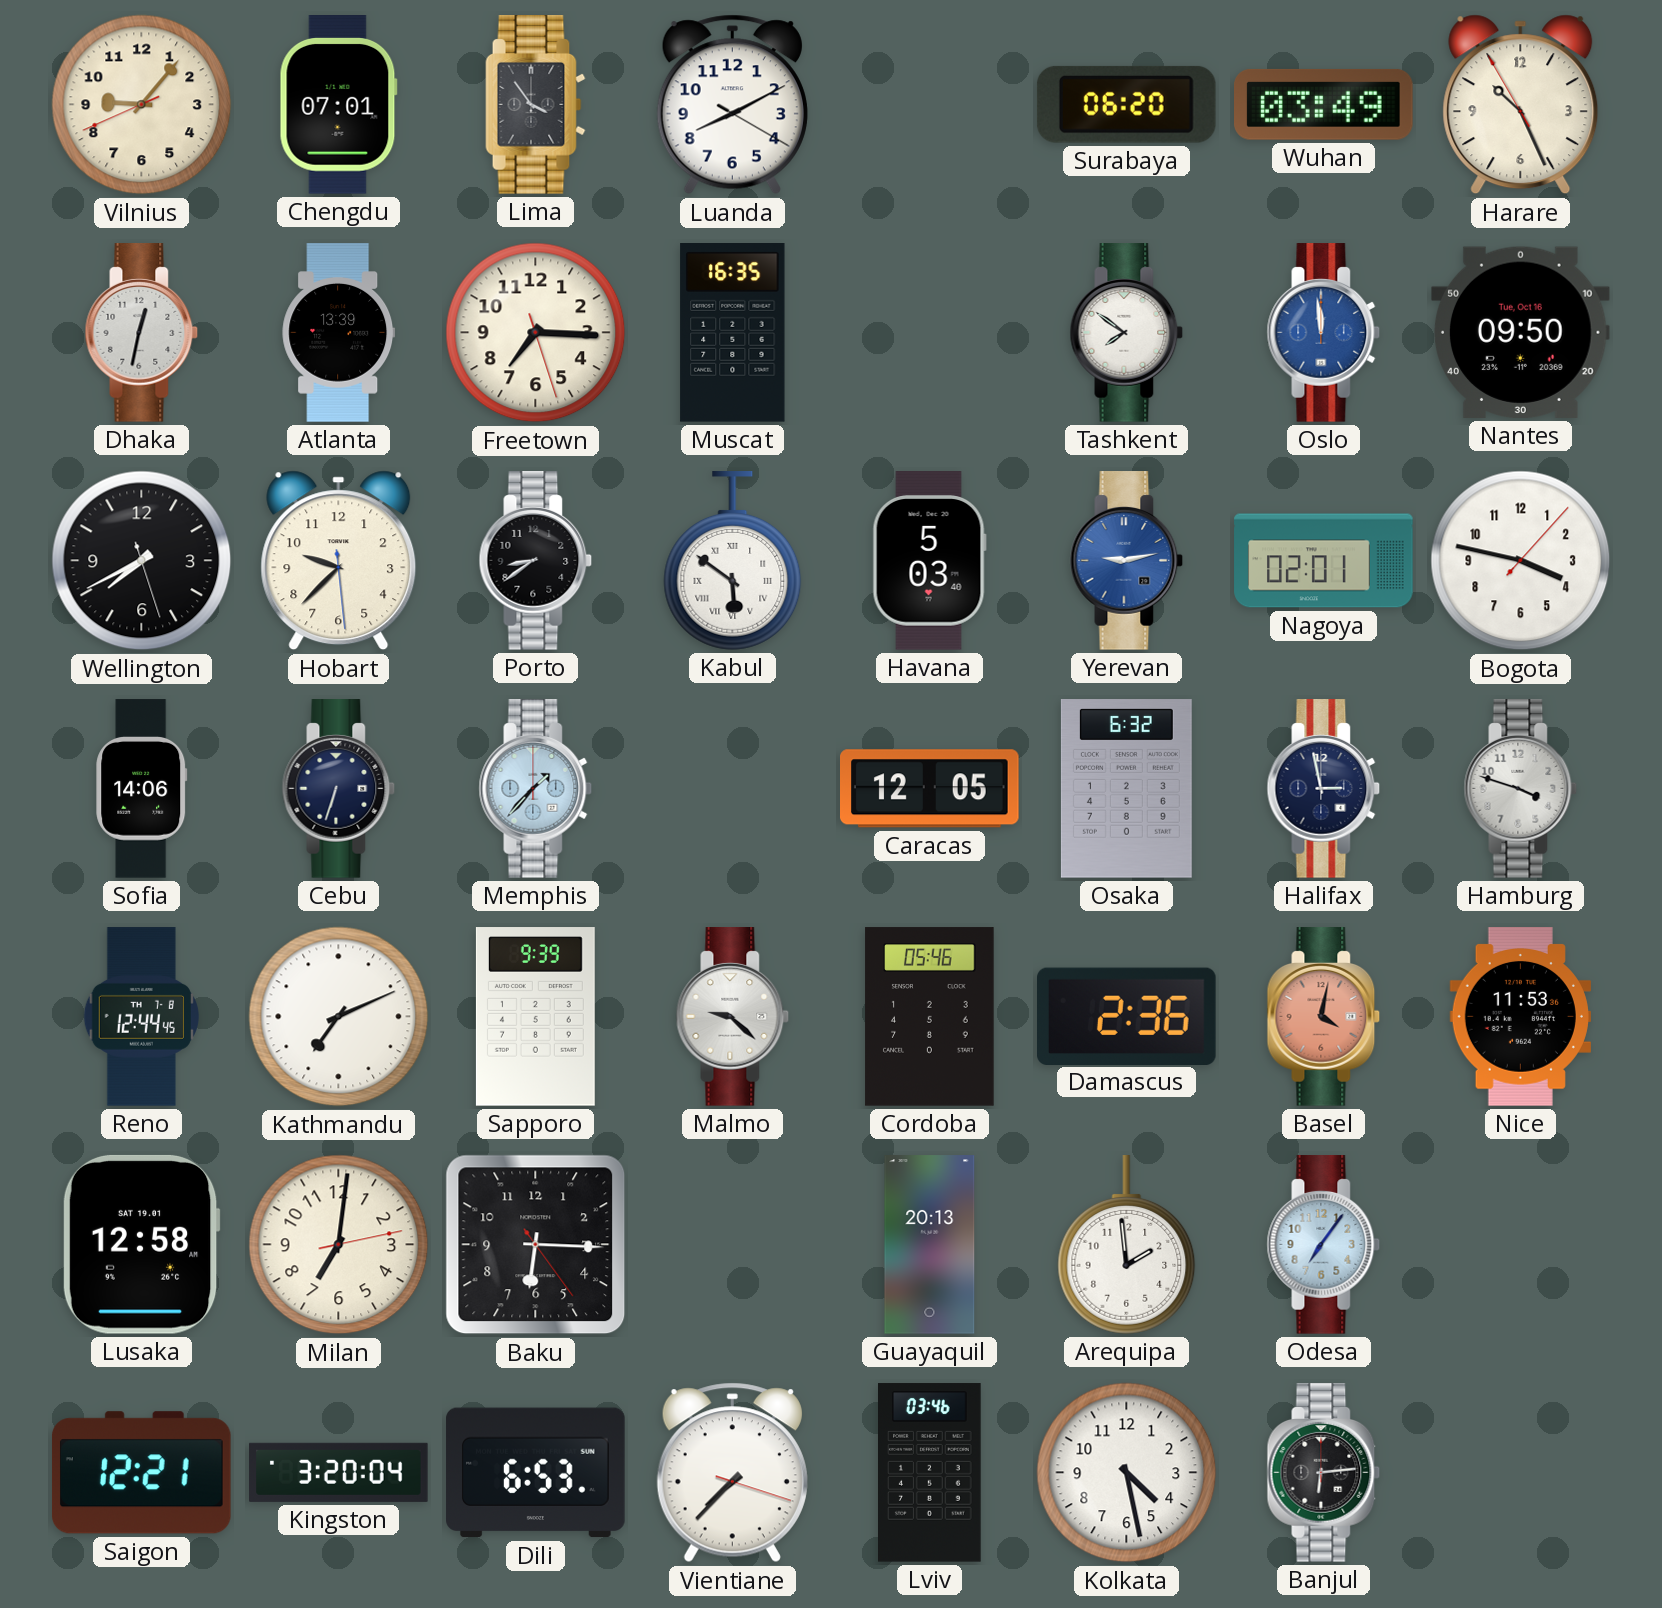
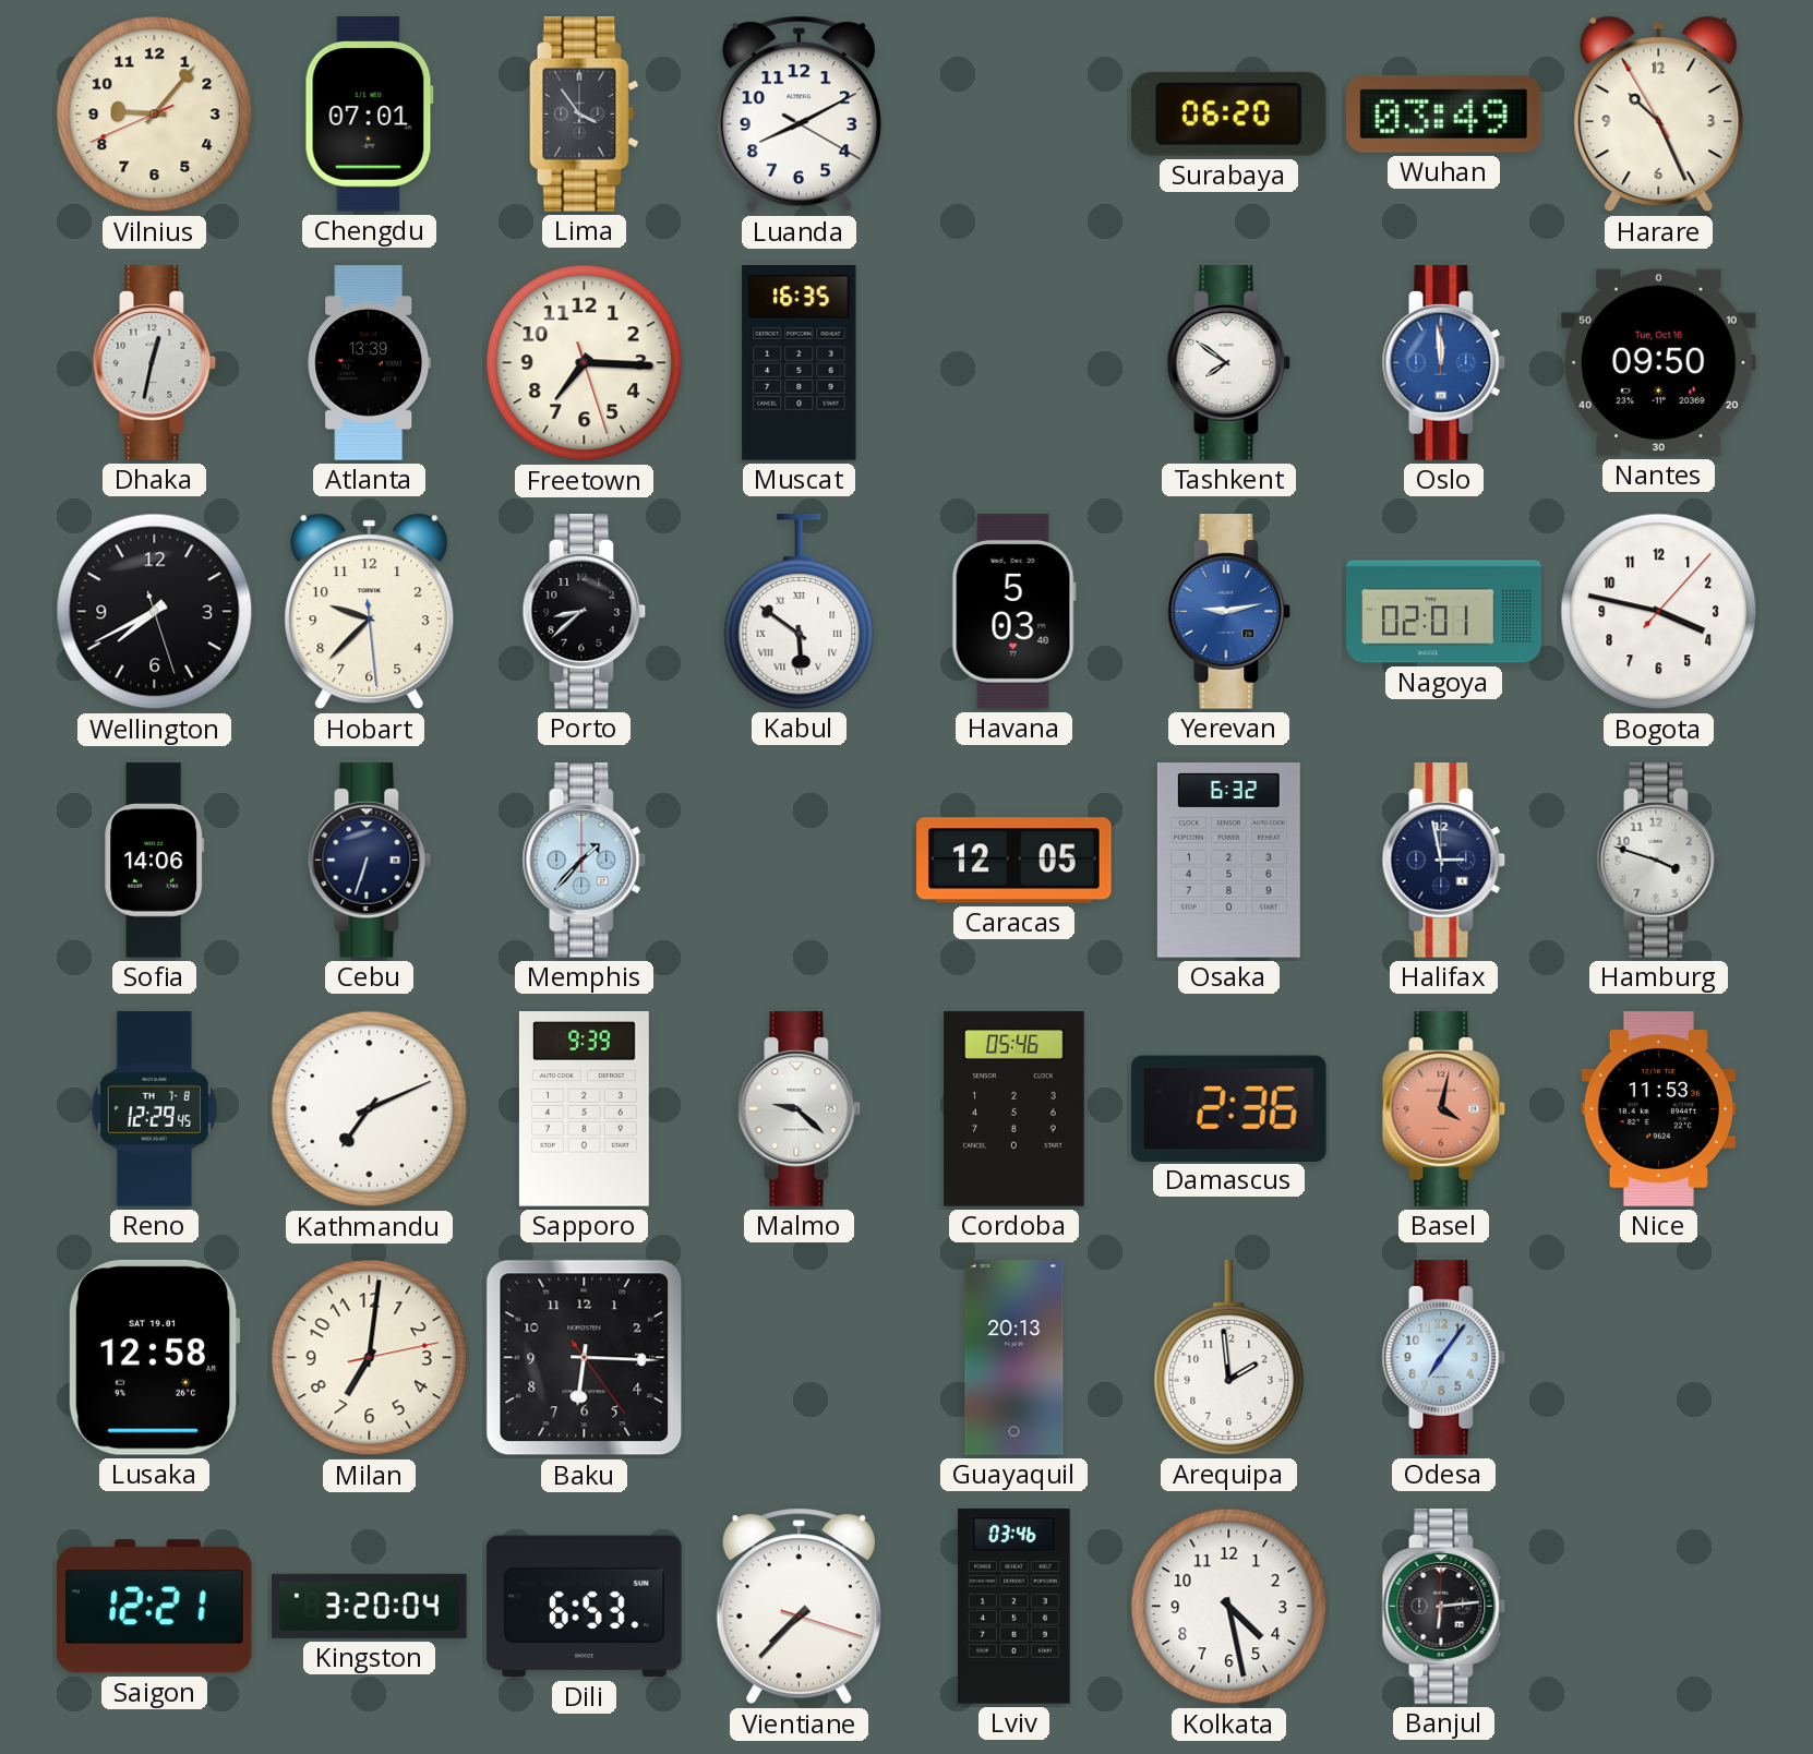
Porto: 8:39 -> 8:38
Reno: 12:44 -> 12:29
